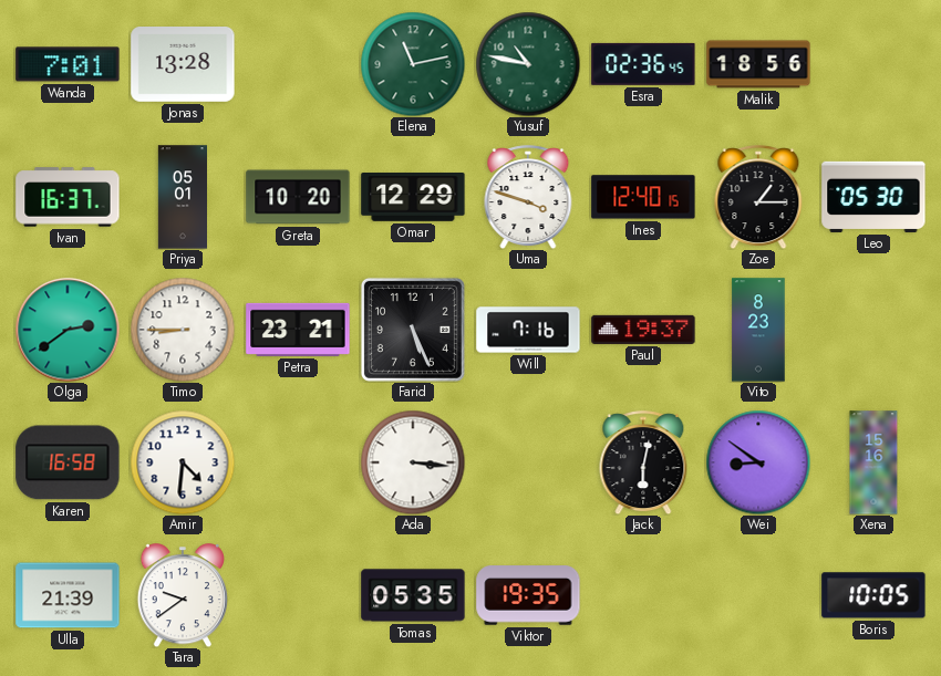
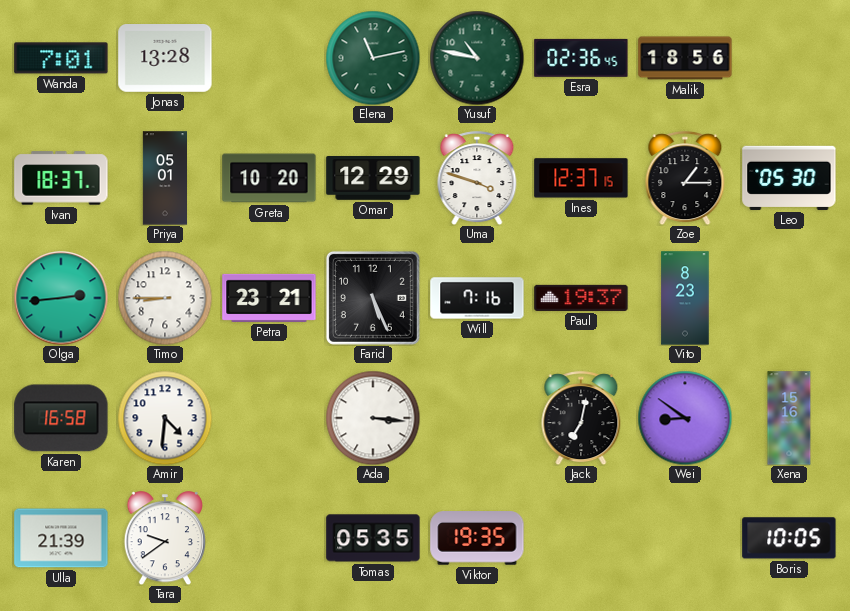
Ivan: 16:37 -> 18:37
Ines: 12:40 -> 12:37
Olga: 2:39 -> 2:44
Jack: 6:02 -> 7:02
